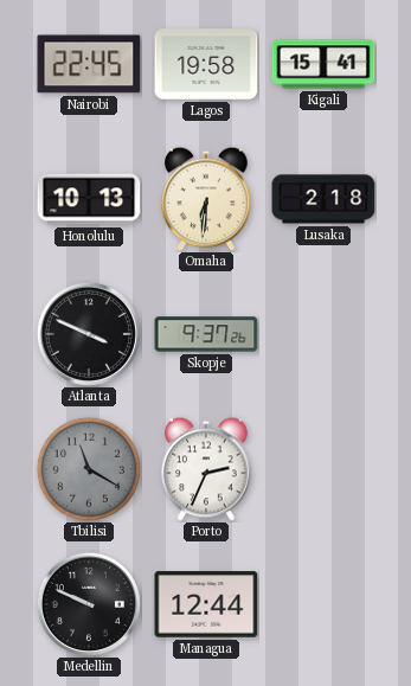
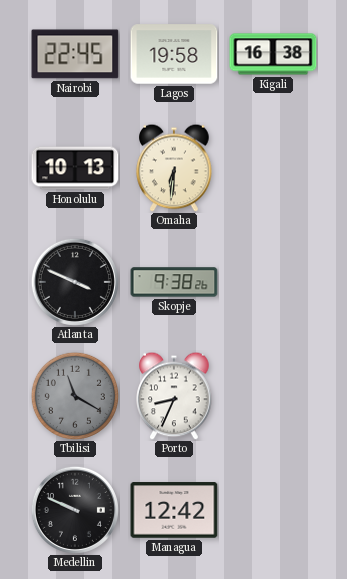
Kigali: 15:41 -> 16:38
Lusaka: 2:18 -> none
Skopje: 9:37 -> 9:38
Porto: 2:34 -> 8:34
Managua: 12:44 -> 12:42
